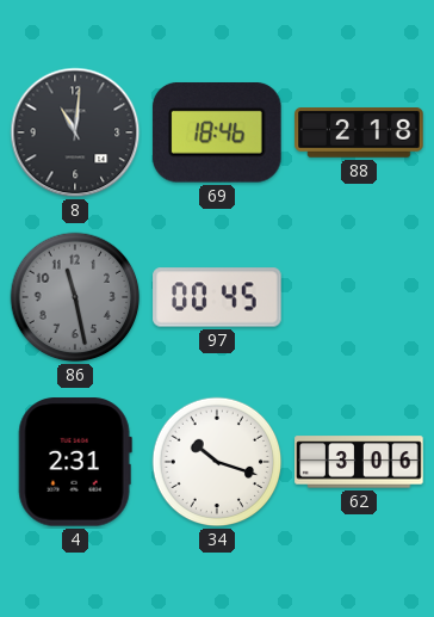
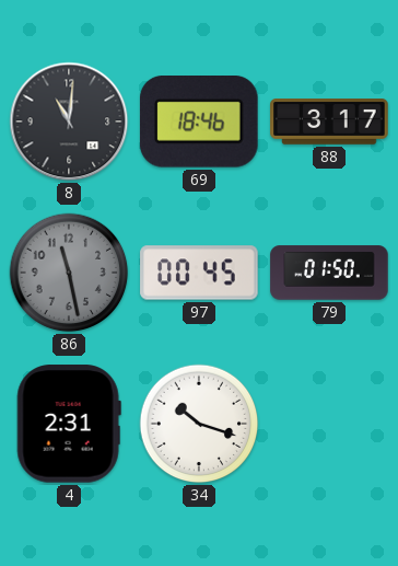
88: 2:18 -> 3:17
79: none -> 01:50
62: 3:06 -> none
